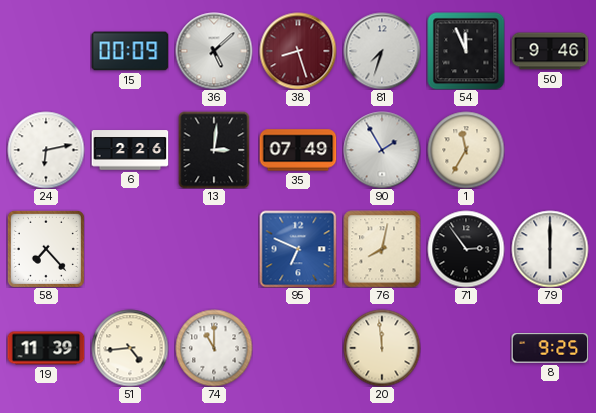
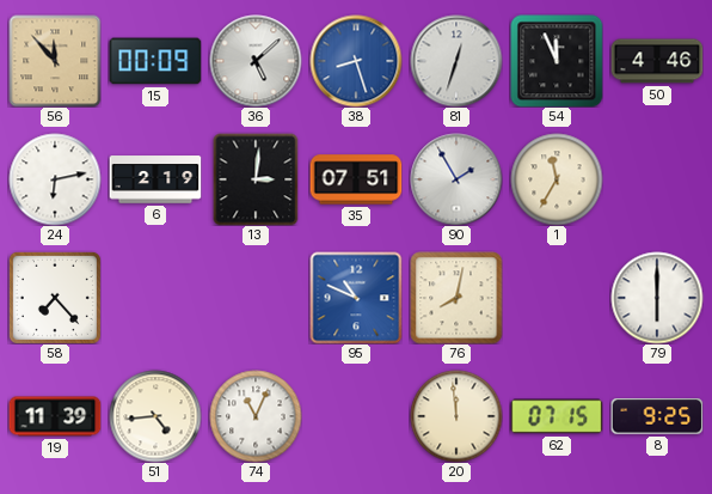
56: none -> 11:53
38 dial: burgundy -> blue
81: 7:33 -> 12:33
50: 9:46 -> 4:46
6: 2:26 -> 2:19
35: 07:49 -> 07:51
95: 6:49 -> 10:49
71: 2:54 -> none
74: 11:00 -> 11:04
62: none -> 07:15
